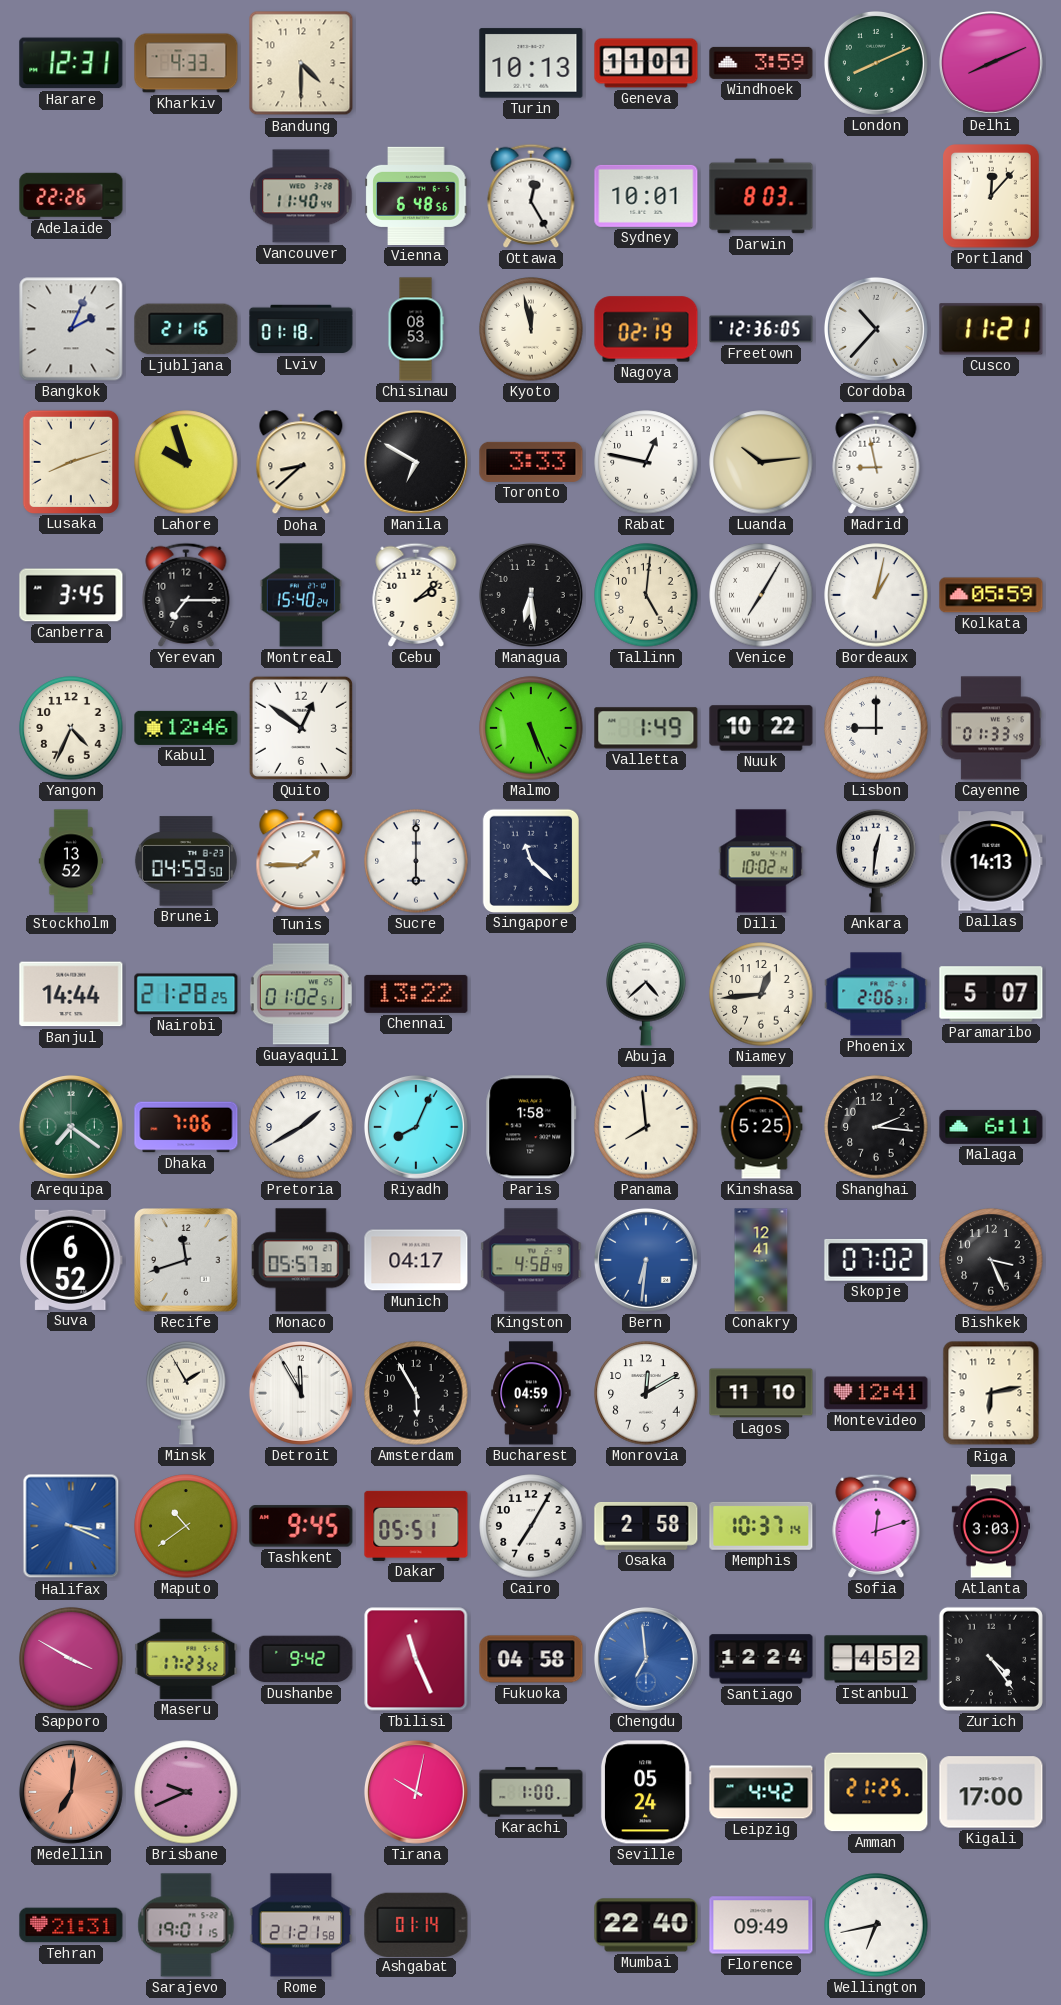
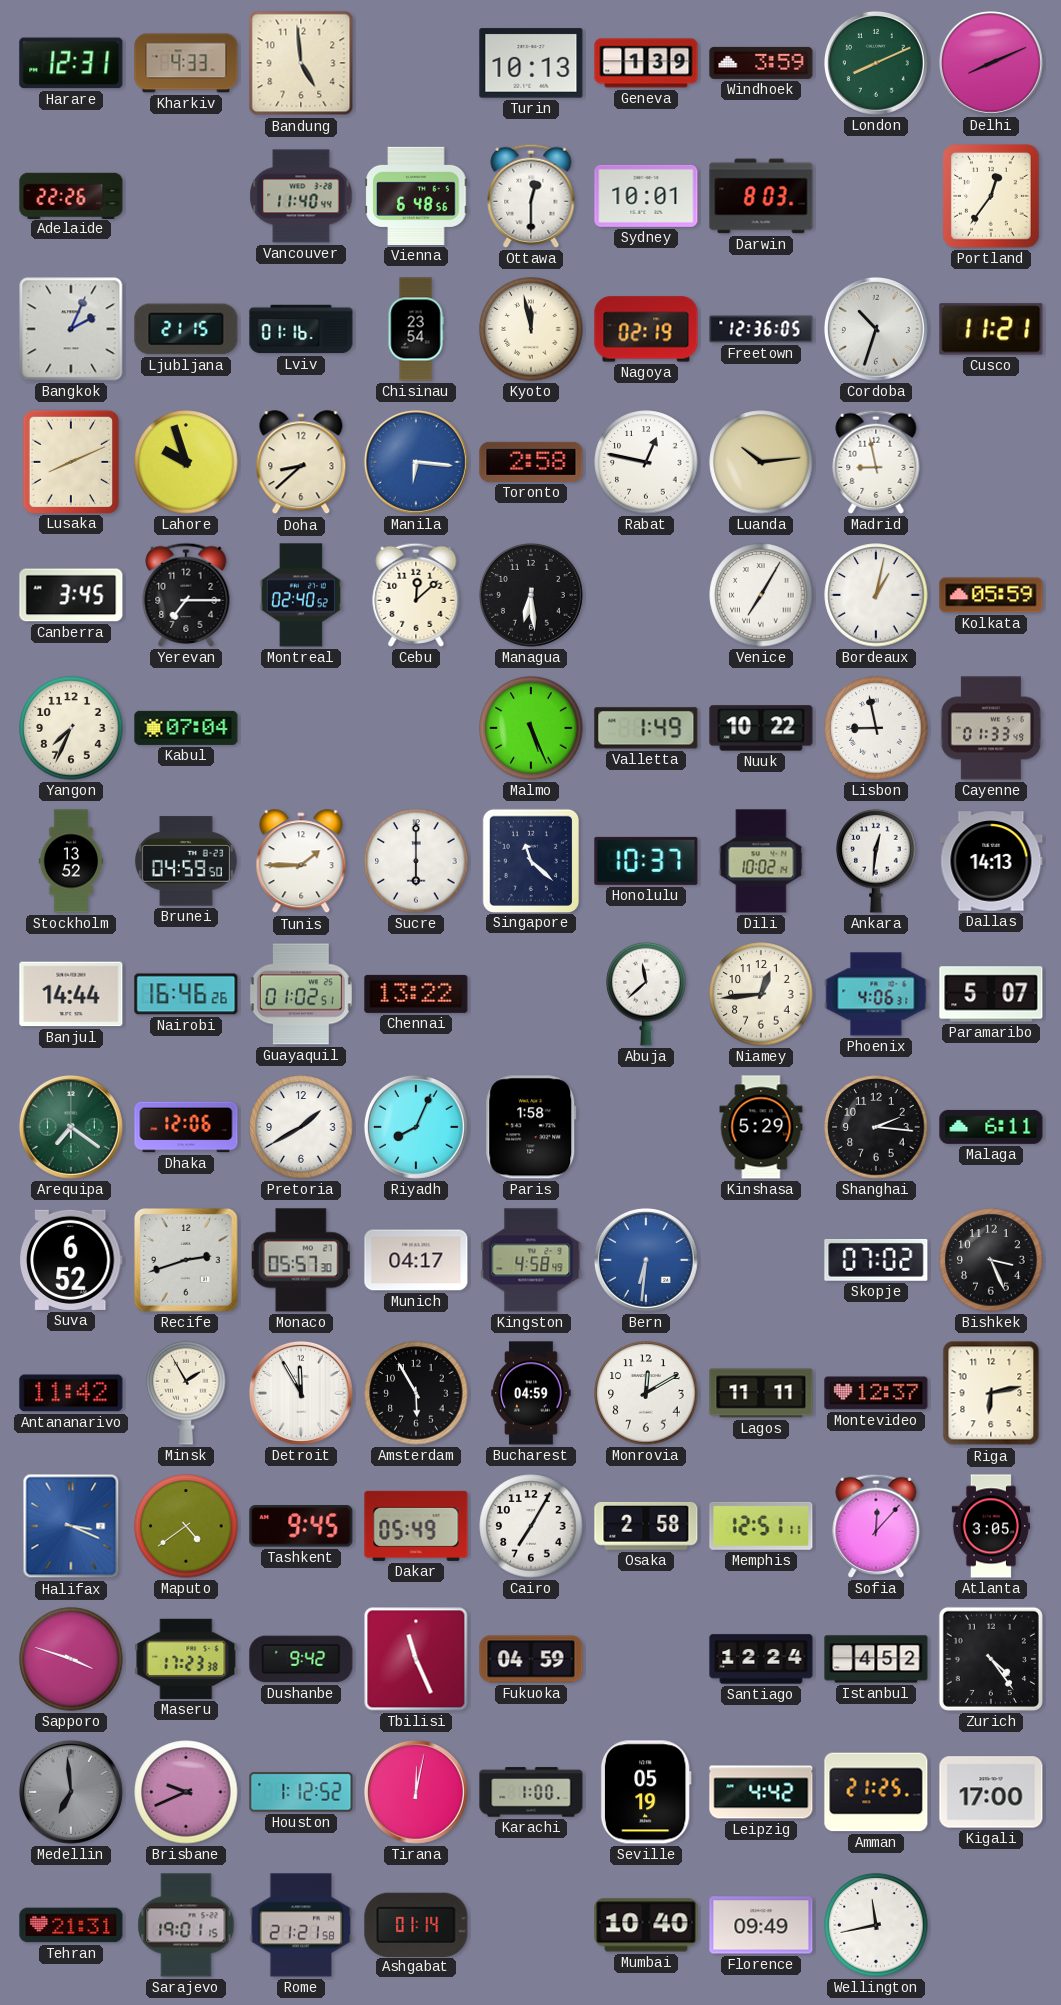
Bandung: 4:30 -> 4:59
Geneva: 11:01 -> 1:39
Ottawa: 12:25 -> 12:30
Portland: 12:07 -> 12:36
Ljubljana: 21:16 -> 21:15
Lviv: 01:18 -> 01:16
Chisinau: 08:53 -> 23:54
Cordoba: 10:37 -> 10:33
Lusaka: 8:12 -> 8:11
Manila: 6:50 -> 6:16
Manila dial: black -> blue
Toronto: 3:33 -> 2:58
Montreal: 15:40 -> 02:40
Cebu: 2:08 -> 12:08
Tallinn: 5:01 -> none
Yangon: 4:34 -> 7:34
Kabul: 12:46 -> 07:04
Quito: 12:51 -> none
Lisbon: 9:00 -> 8:58
Honolulu: none -> 10:37
Nairobi: 21:28 -> 16:46
Abuja: 4:38 -> 11:38
Phoenix: 2:06 -> 4:06
Dhaka: 7:06 -> 12:06
Panama: 7:59 -> none
Kinshasa: 5:25 -> 5:29
Recife: 11:42 -> 2:42
Conakry: 12:41 -> none
Antananarivo: none -> 11:42
Lagos: 11:10 -> 11:11
Montevideo: 12:41 -> 12:37
Maputo: 10:39 -> 4:39
Dakar: 05:51 -> 05:49
Memphis: 10:37 -> 12:51
Sofia: 12:12 -> 12:07
Atlanta: 3:03 -> 3:05
Sapporo: 3:50 -> 3:48
Maseru: 17:23:52 -> 17:23:38
Fukuoka: 04:58 -> 04:59
Chengdu: 6:59 -> none
Medellin: 7:01 -> 6:59
Medellin dial: salmon -> grey
Houston: none -> 1:12
Tirana: 10:02 -> 12:02
Seville: 05:24 -> 05:19
Mumbai: 22:40 -> 10:40
Wellington: 6:43 -> 11:43
